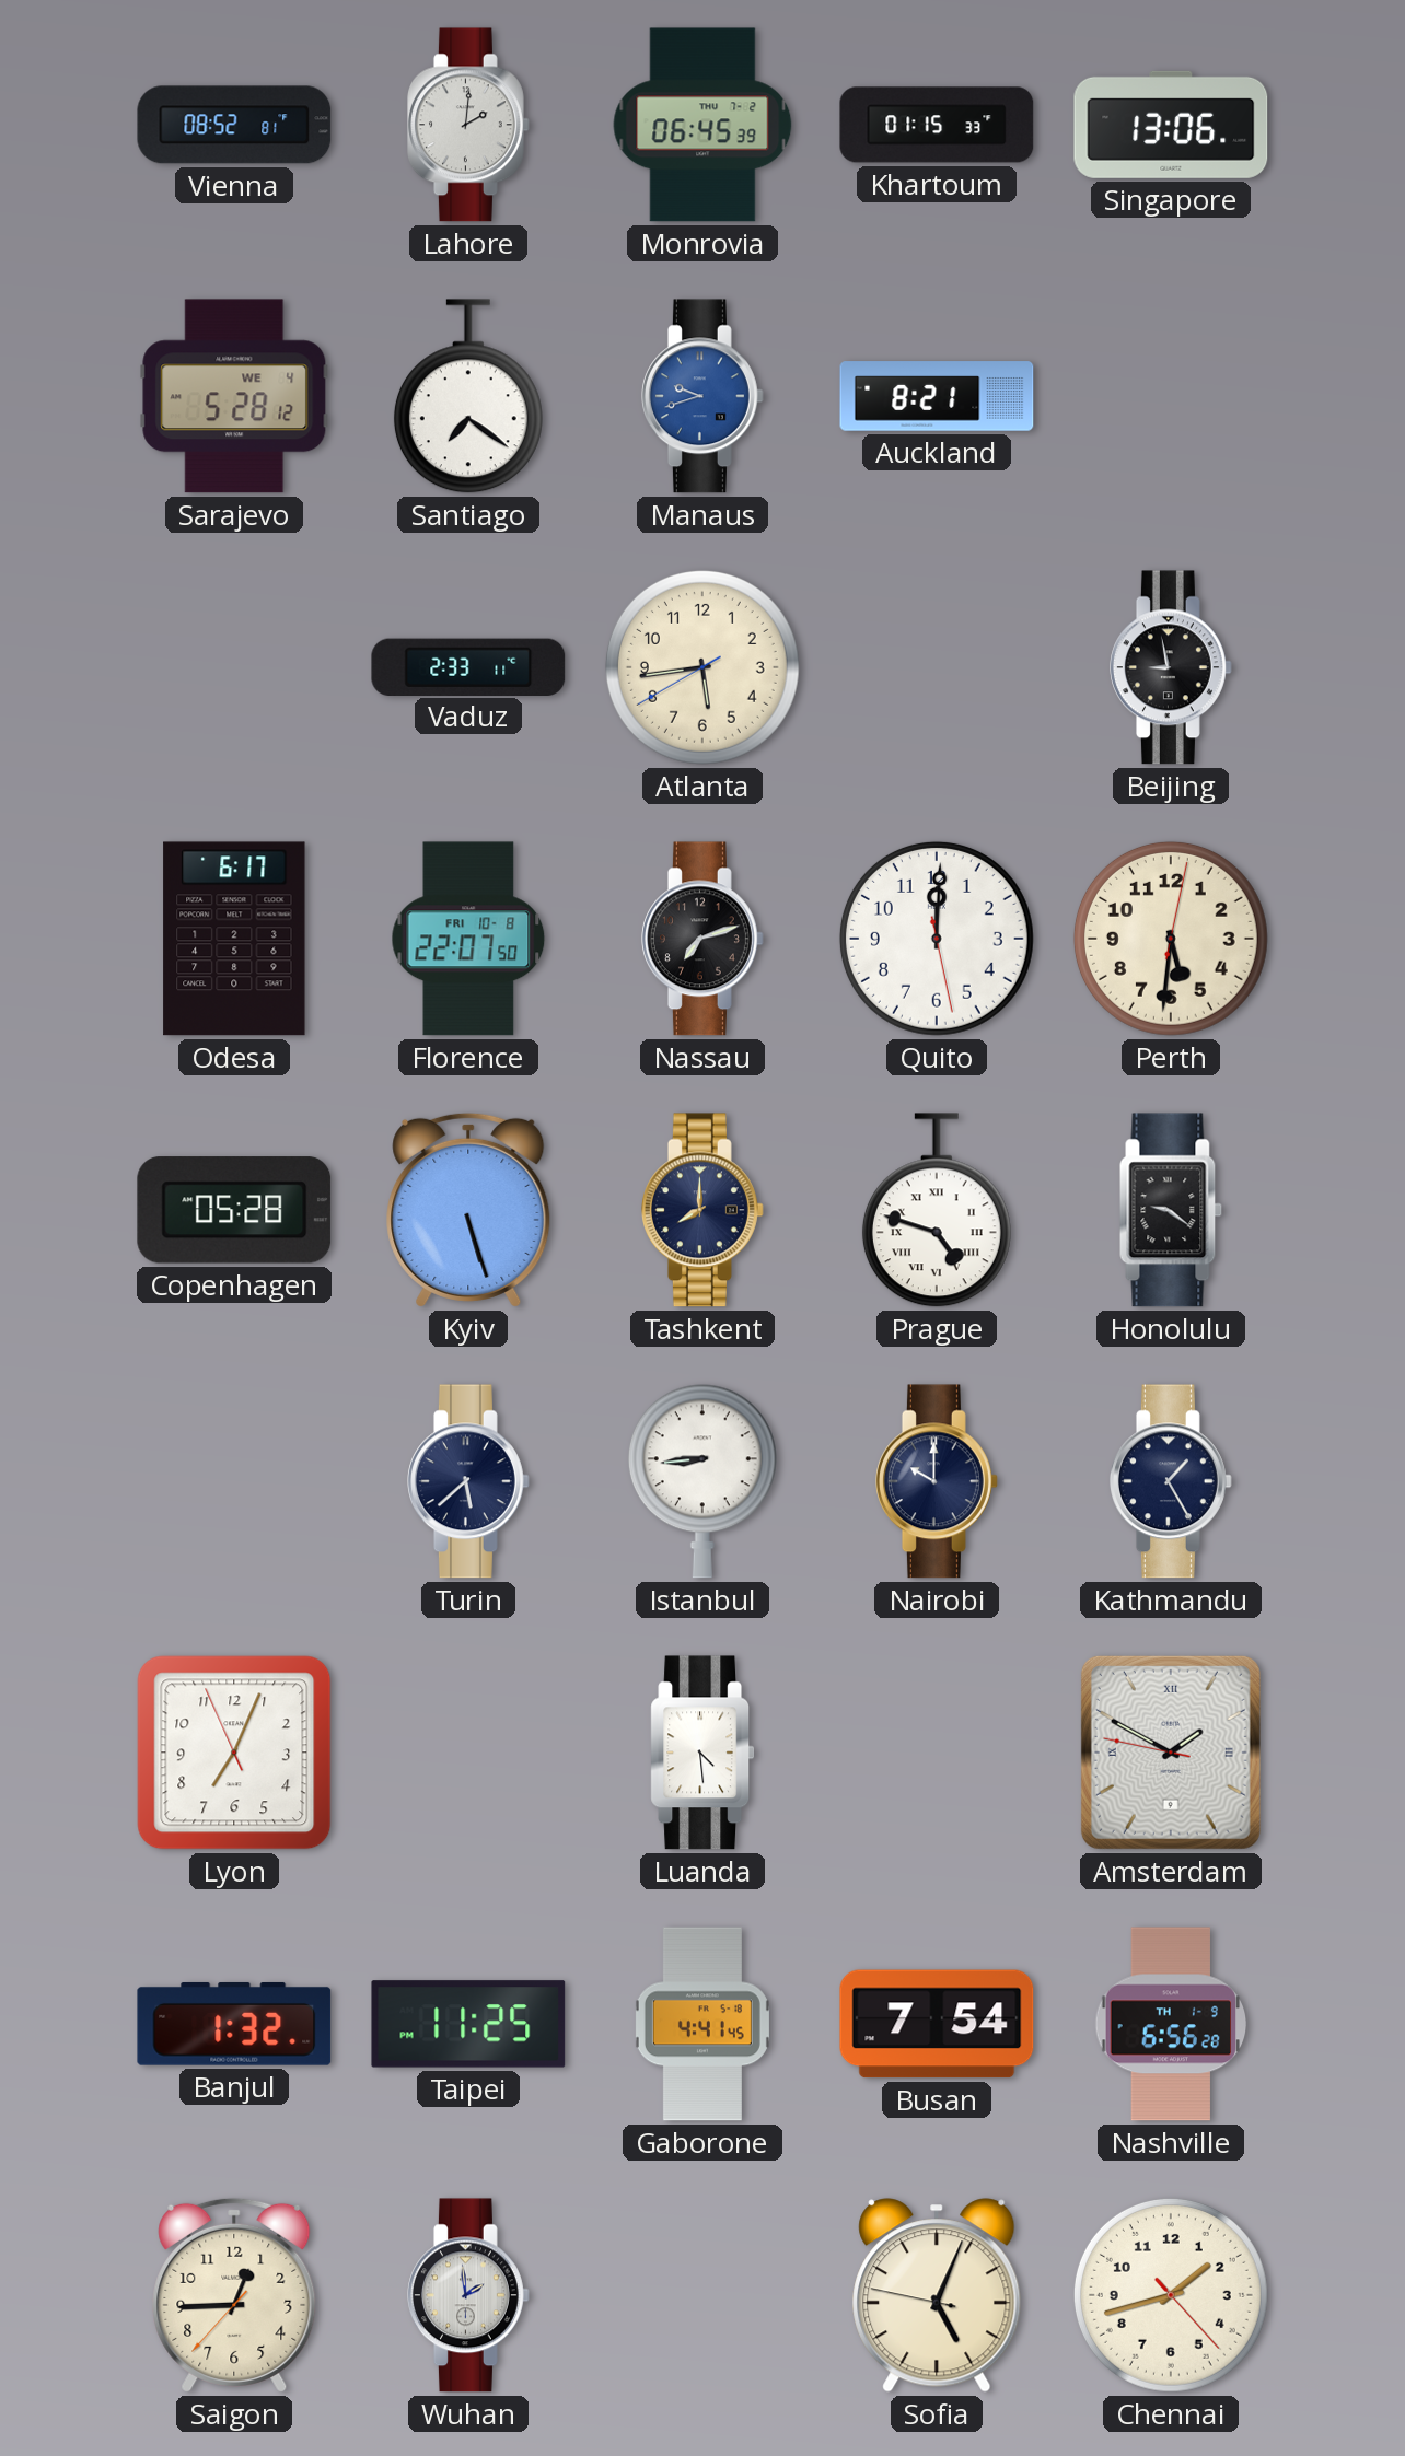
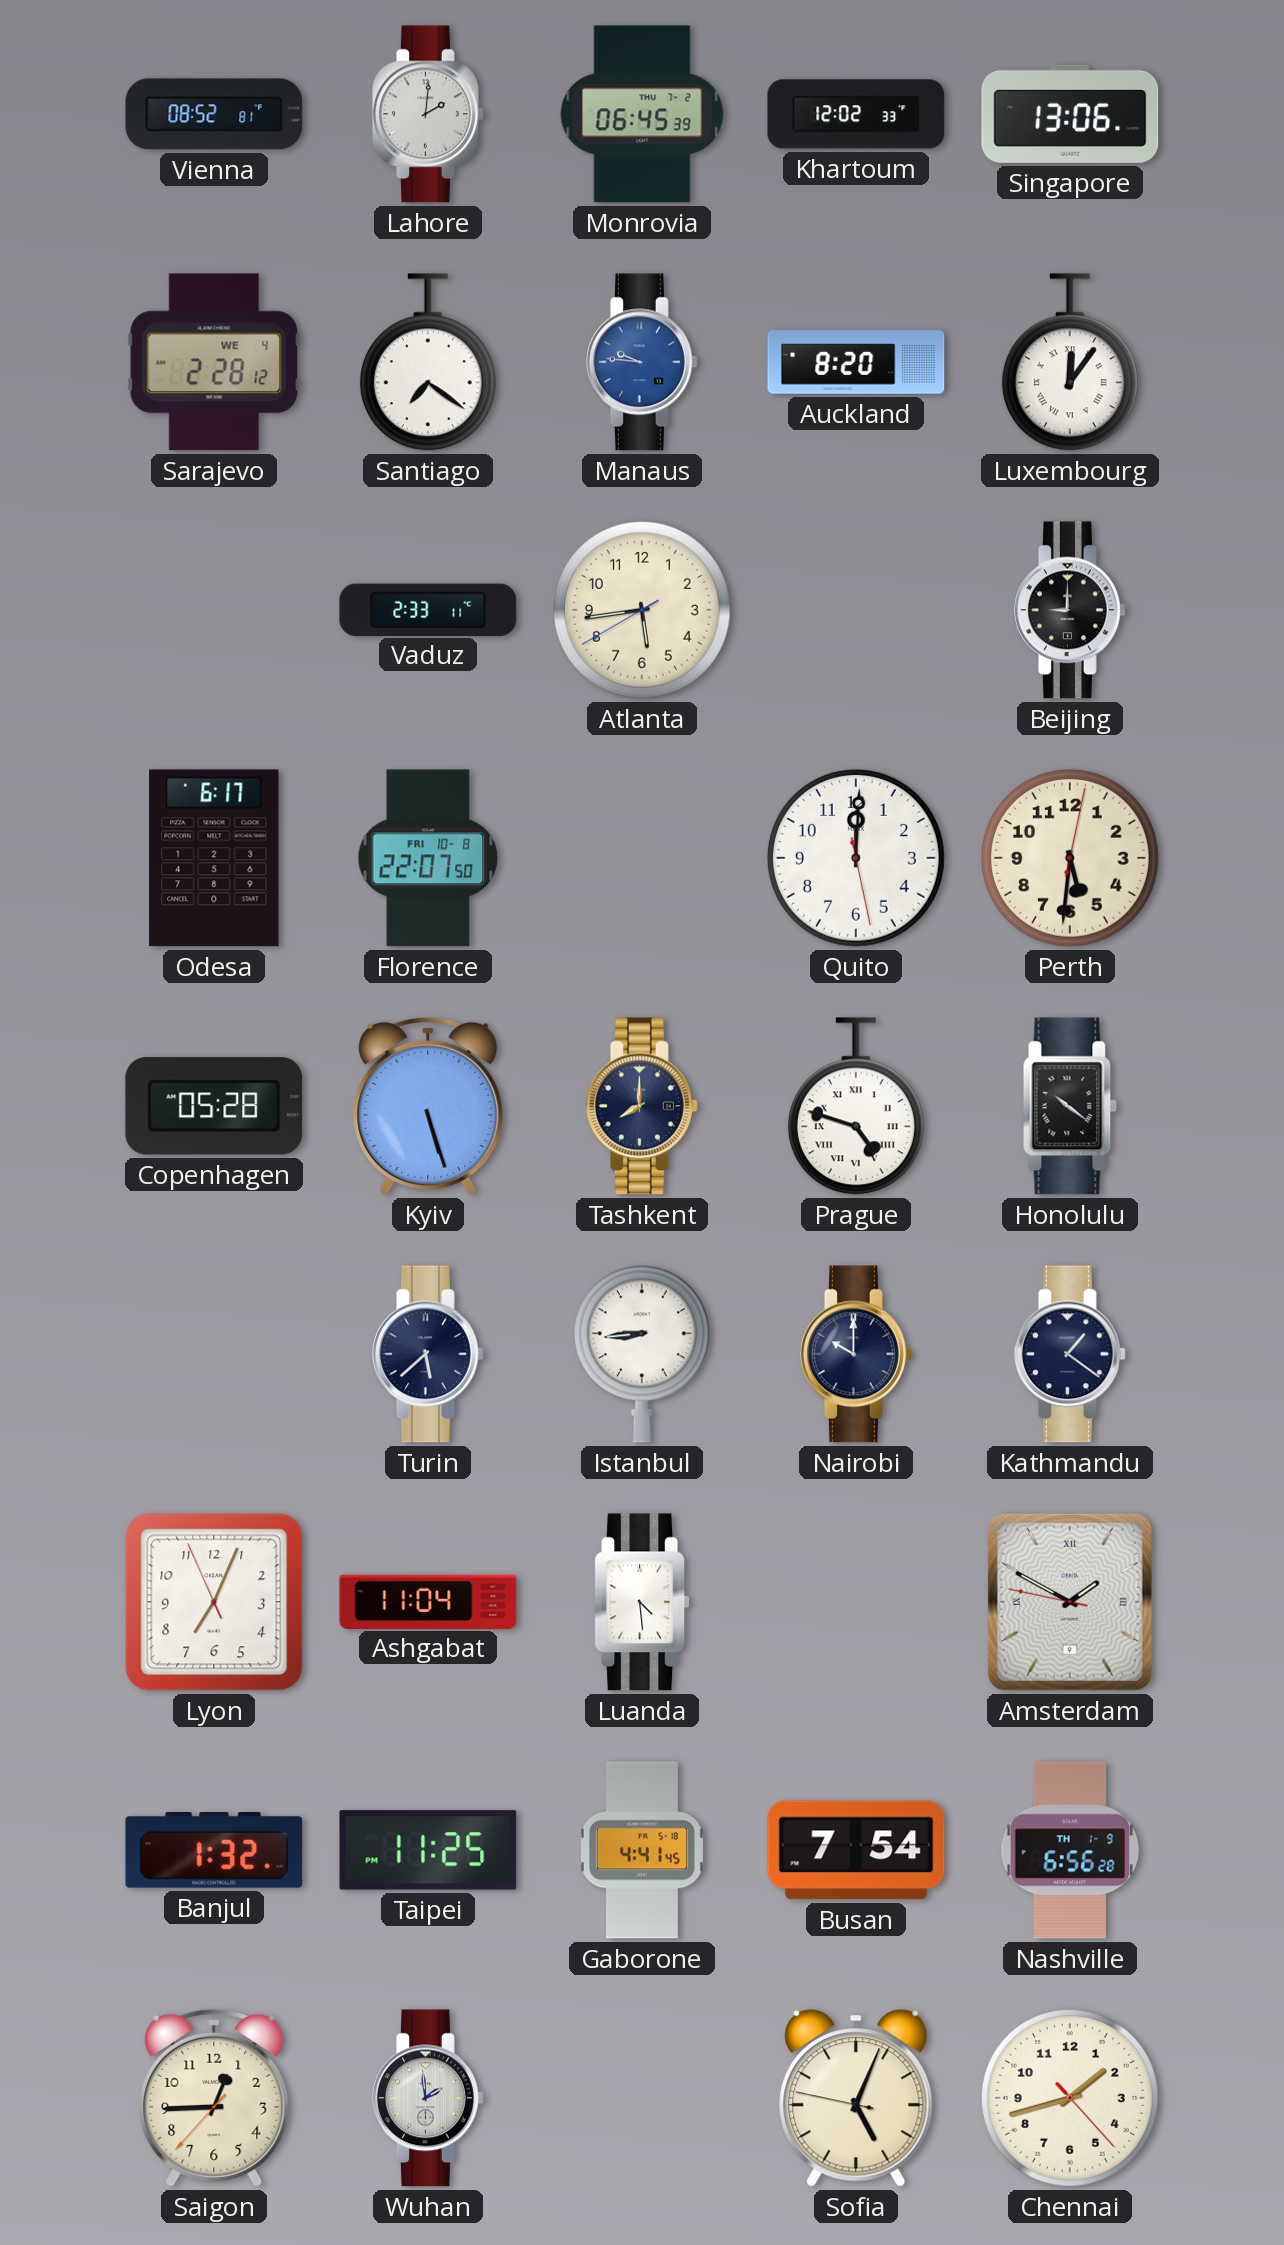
Khartoum: 01:15 -> 12:02
Sarajevo: 5:28 -> 2:28
Manaus: 9:42 -> 9:46
Auckland: 8:21 -> 8:20
Luxembourg: none -> 12:06
Beijing: 8:58 -> 9:00
Nassau: 7:12 -> none
Honolulu: 9:21 -> 10:21
Kathmandu: 1:25 -> 1:21
Ashgabat: none -> 11:04
